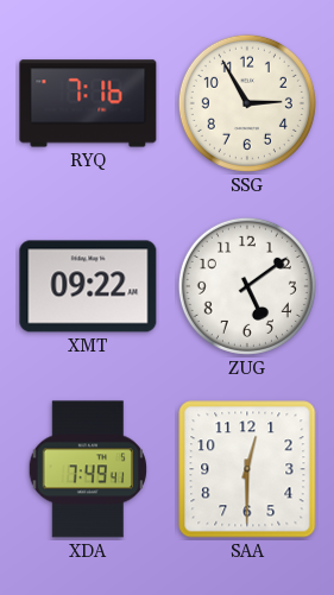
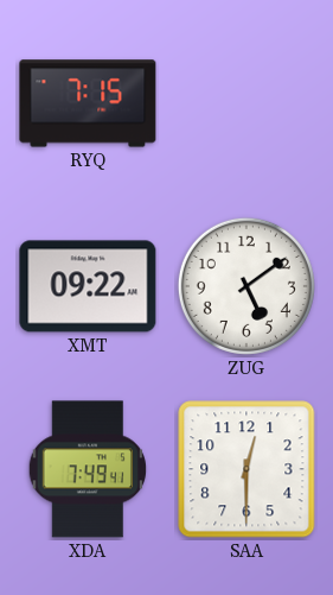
RYQ: 7:16 -> 7:15
SSG: 2:55 -> none
